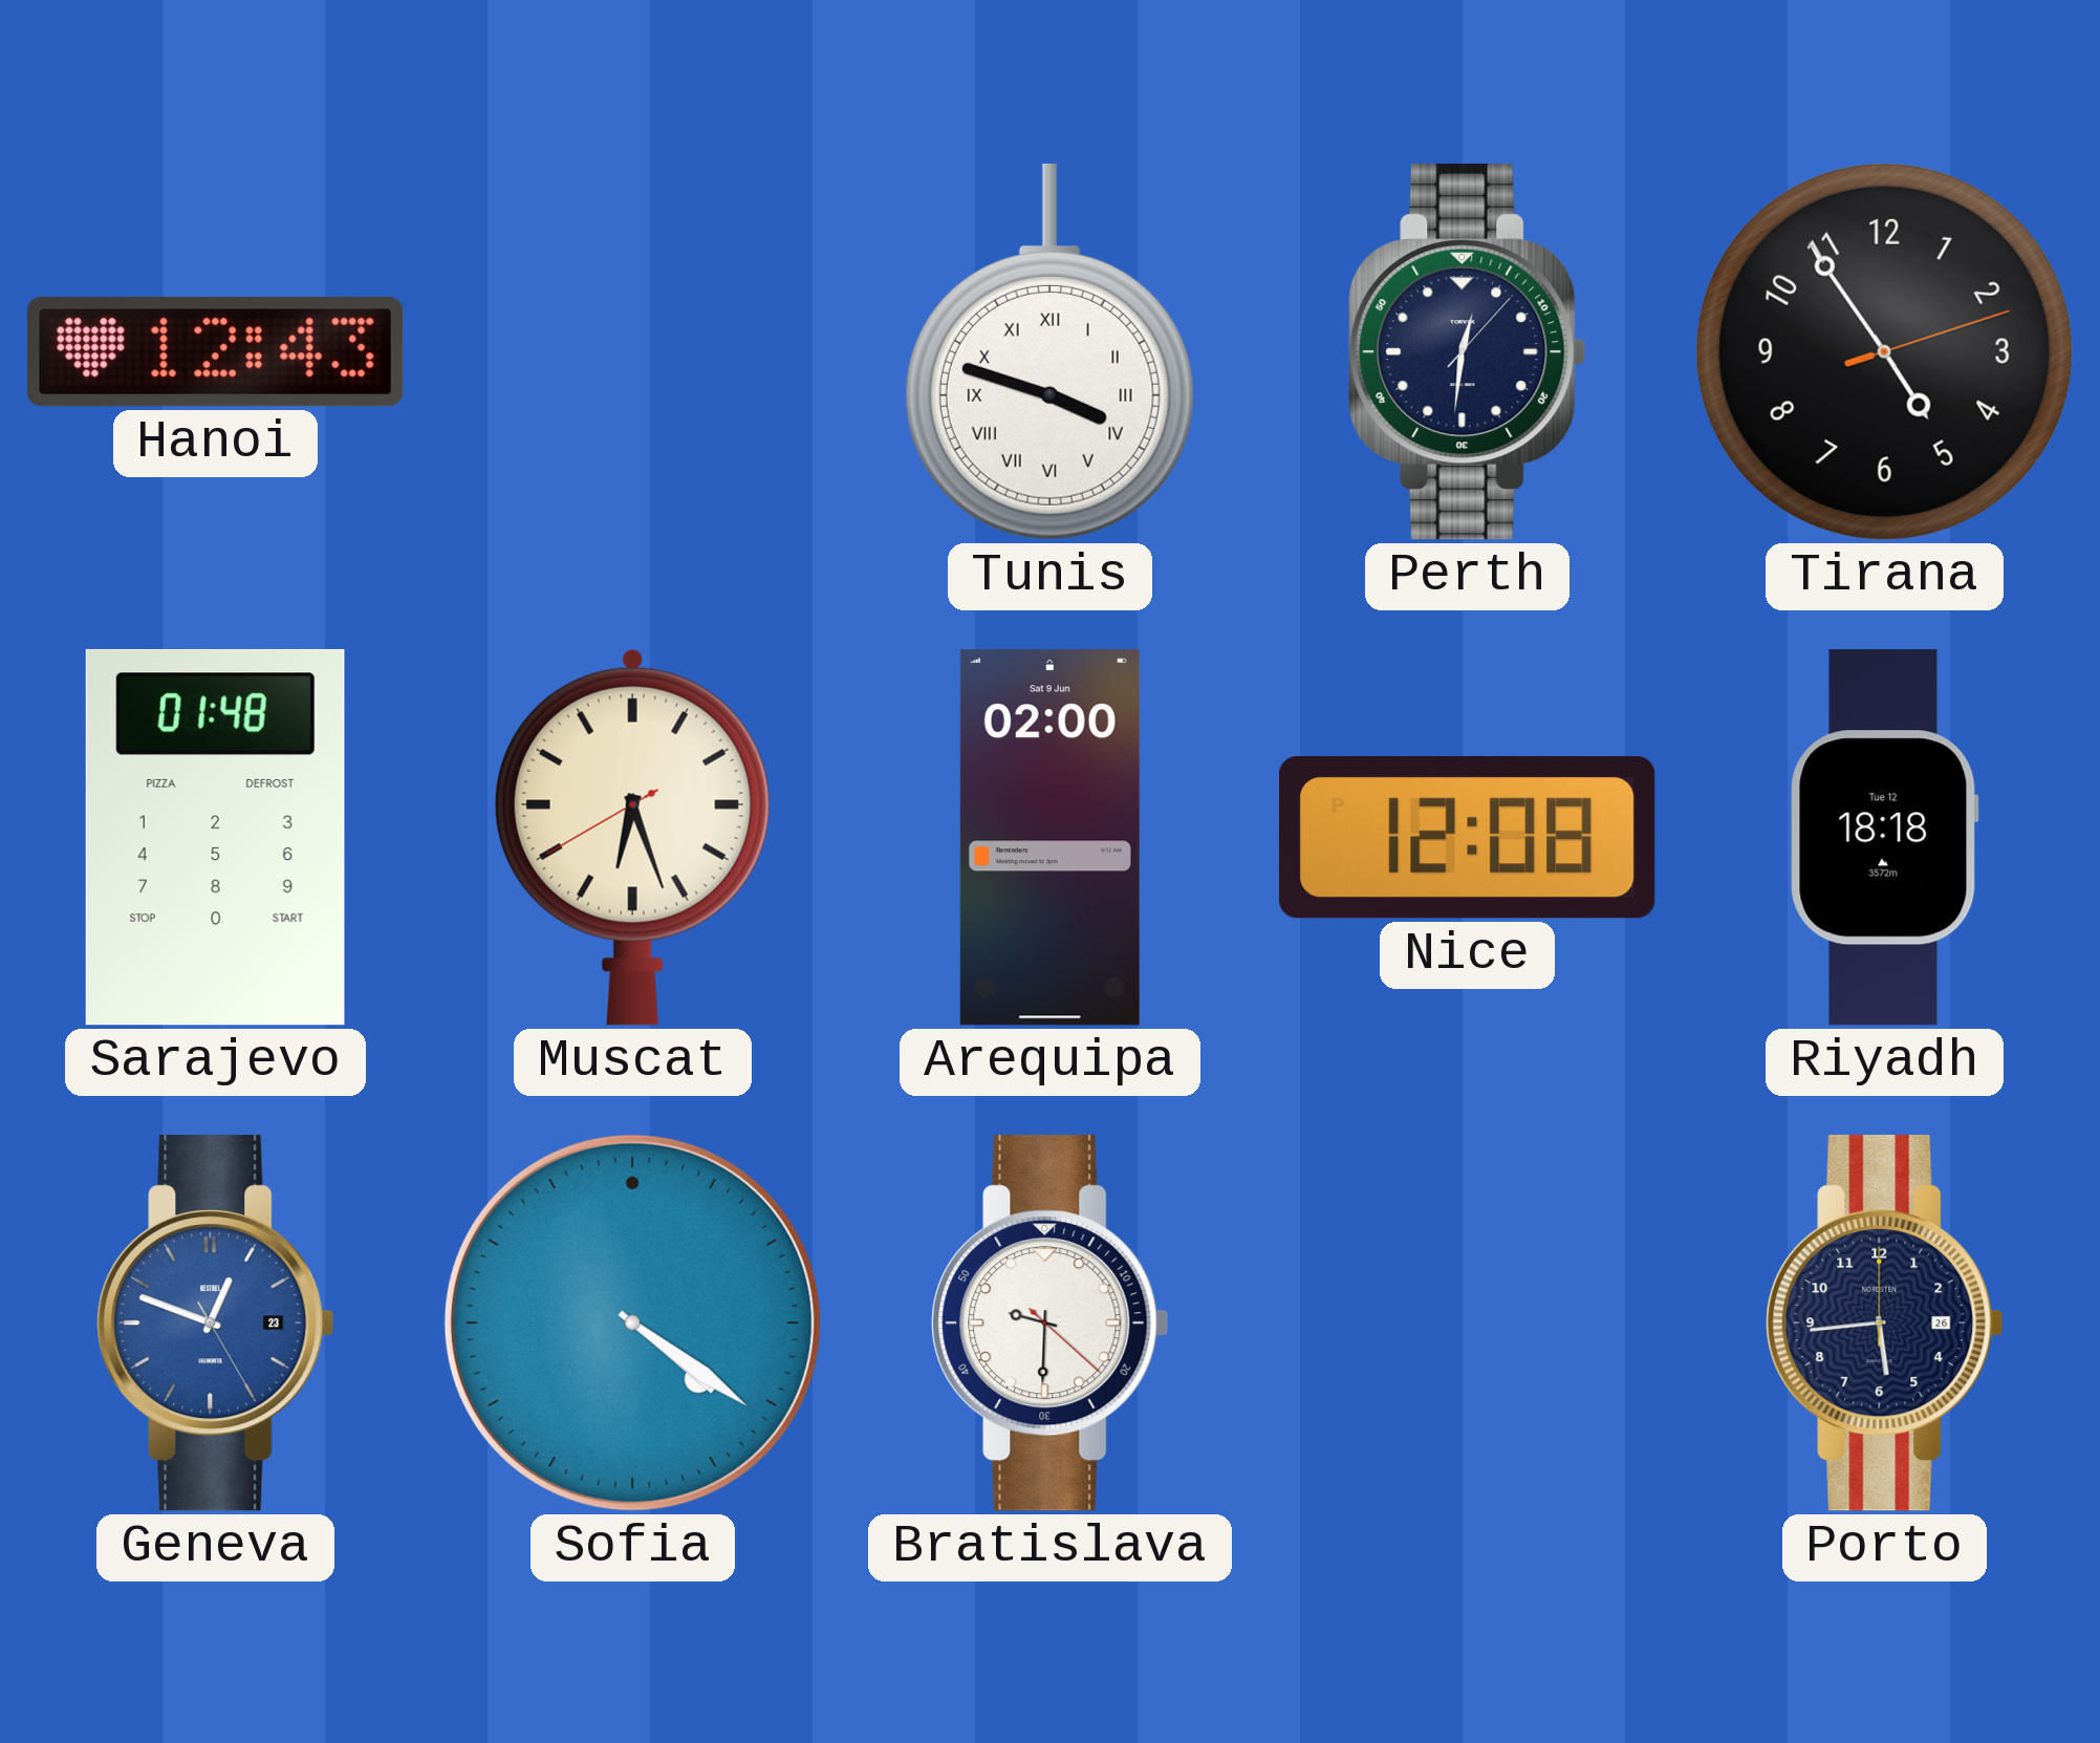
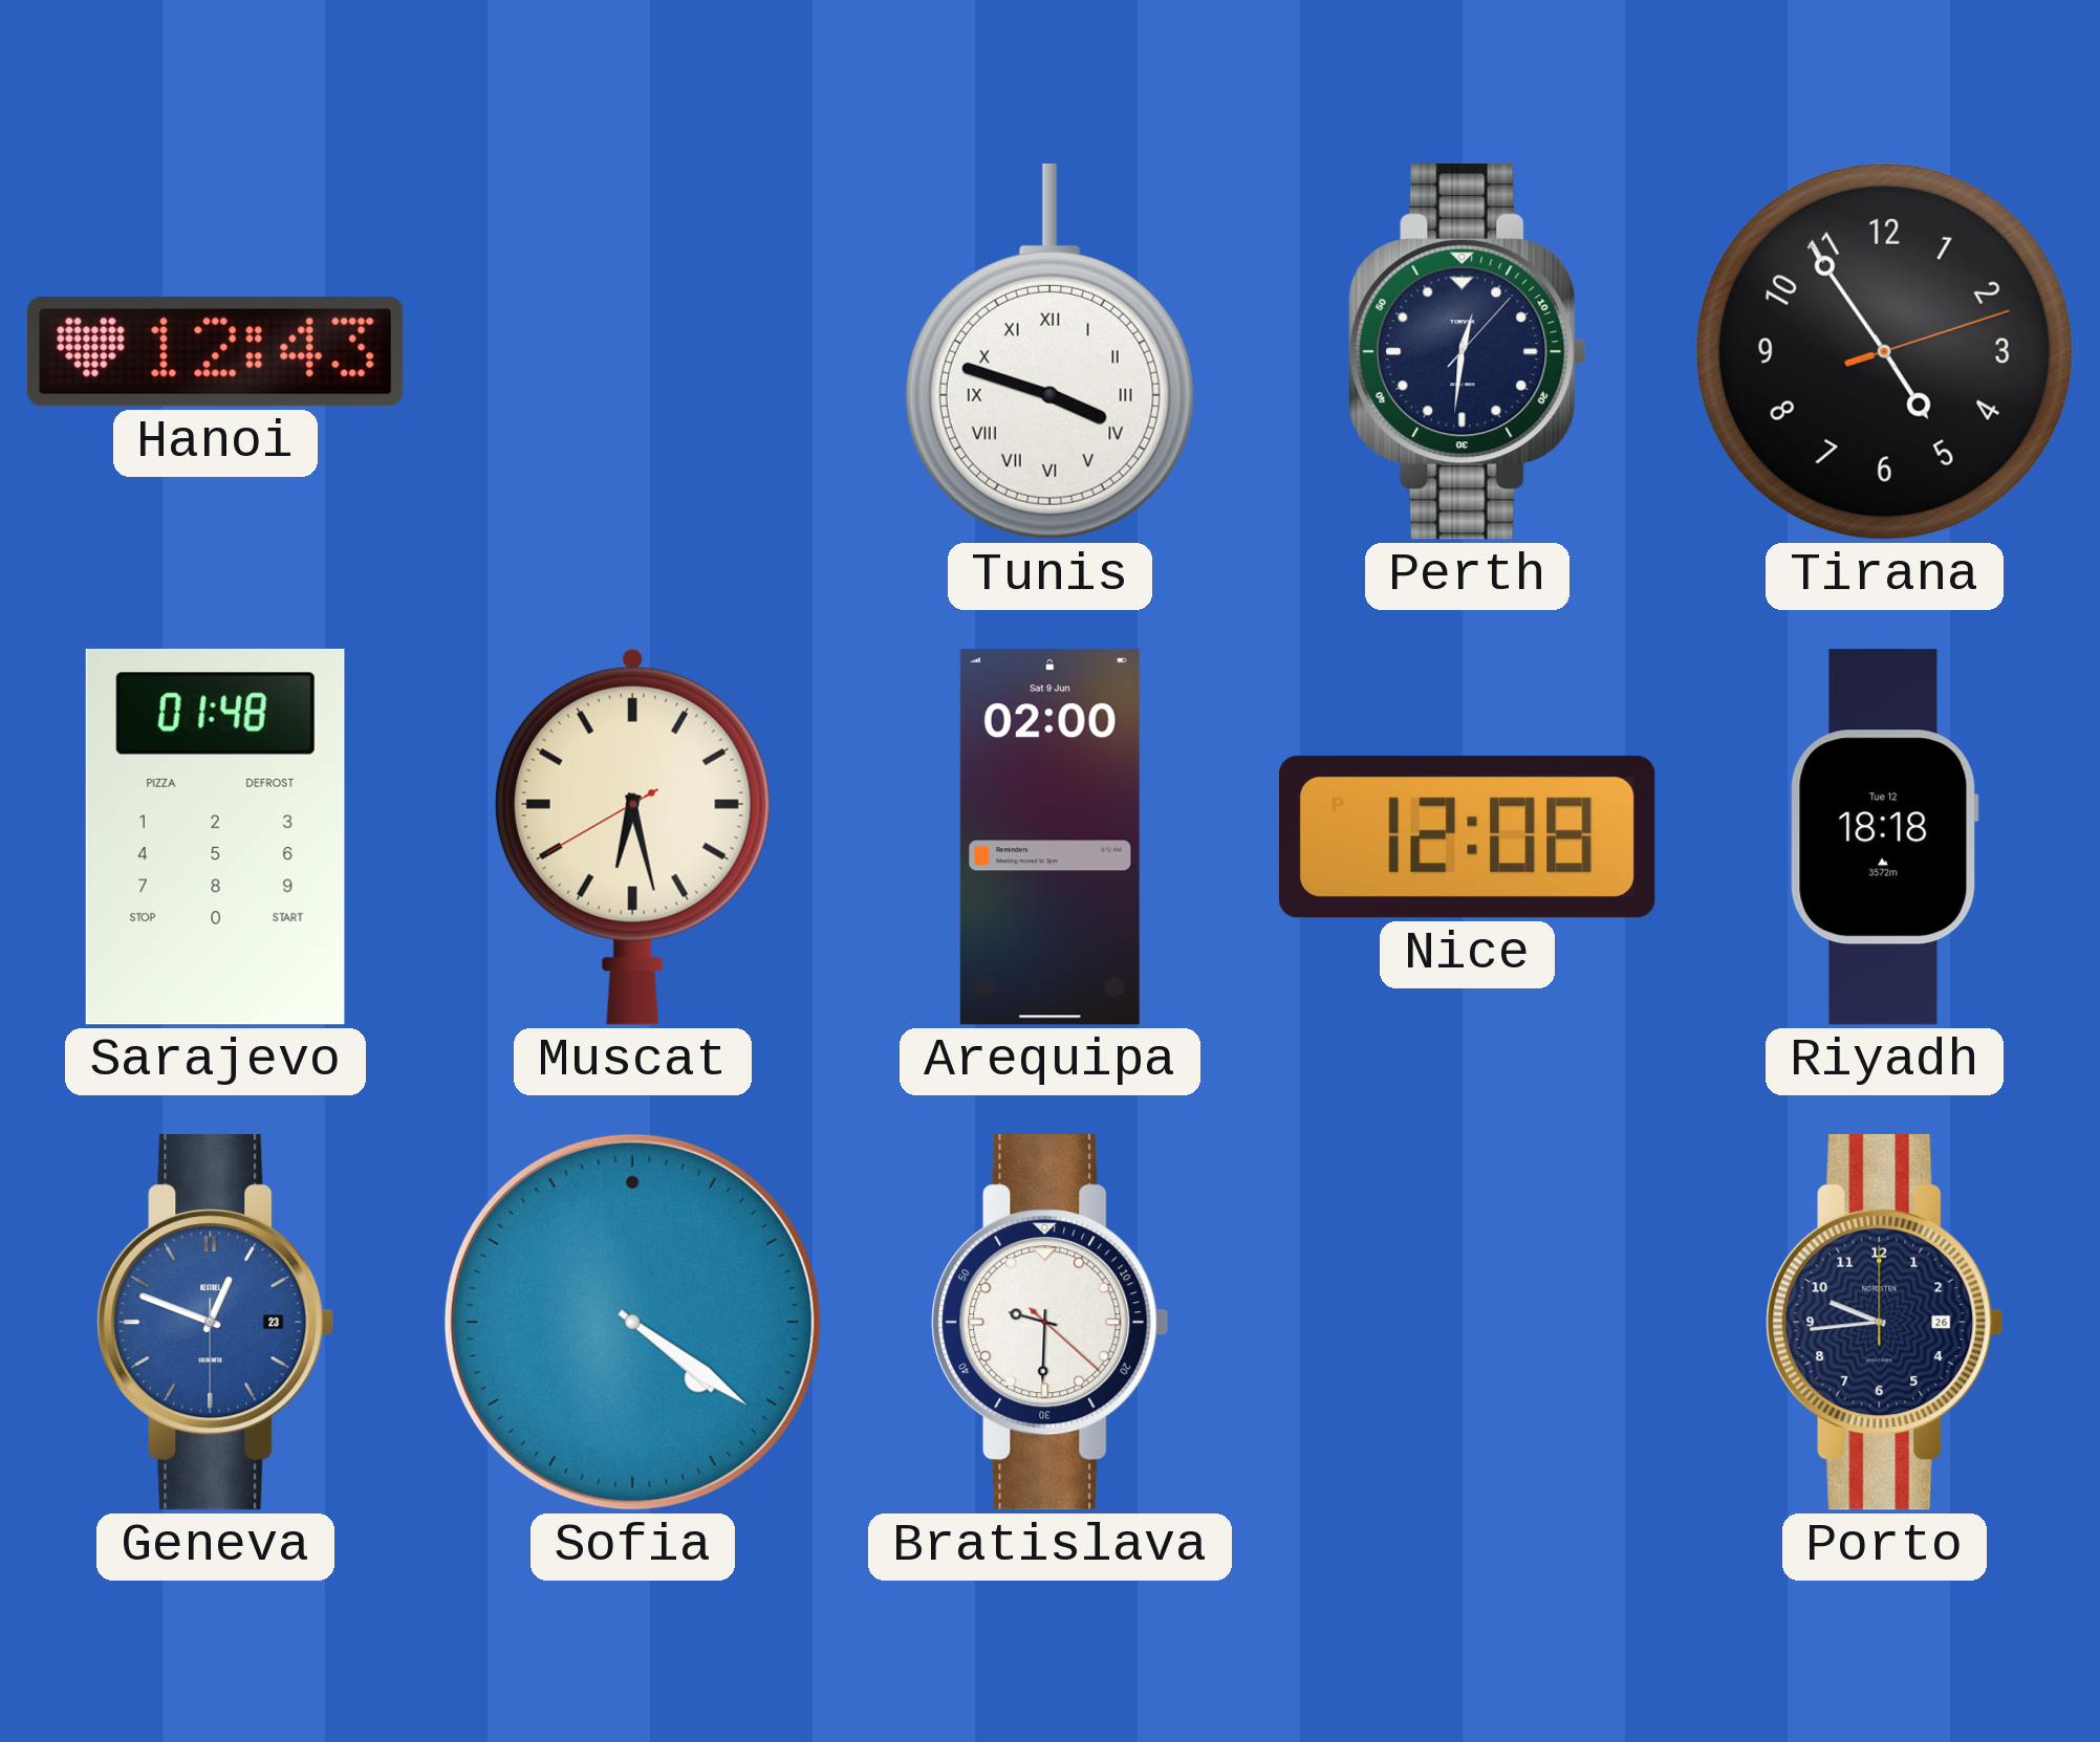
Muscat: 6:26 -> 6:27
Geneva: 12:48:25 -> 12:48:30
Porto: 5:44 -> 9:44
